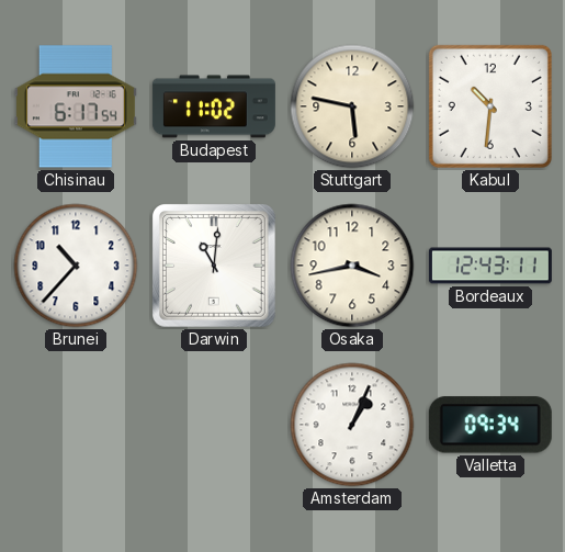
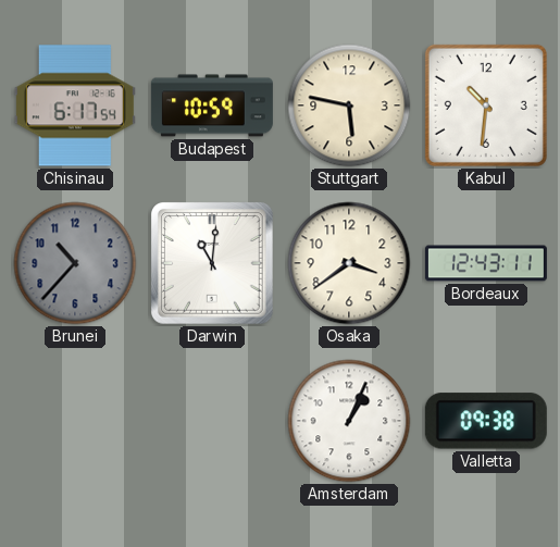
Budapest: 11:02 -> 10:59
Brunei dial: white -> grey
Osaka: 3:43 -> 3:39
Valletta: 09:34 -> 09:38
